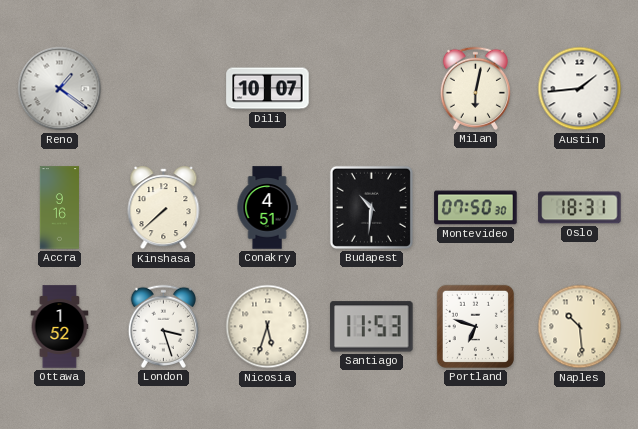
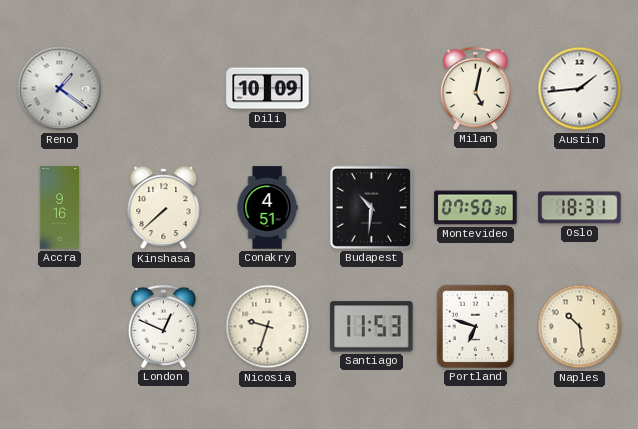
Dili: 10:07 -> 10:09
Milan: 6:02 -> 5:02
Ottawa: 1:52 -> none
London: 3:27 -> 12:49
Nicosia: 5:33 -> 9:33
